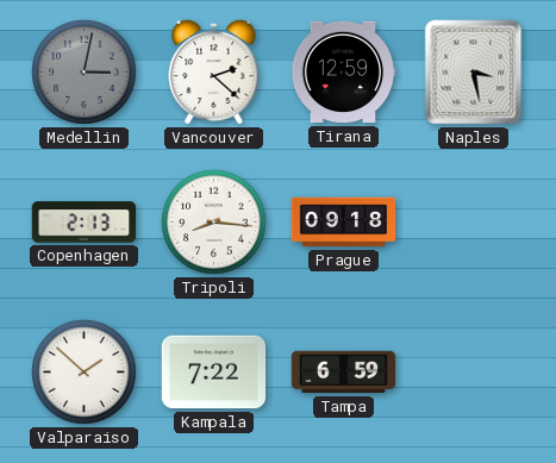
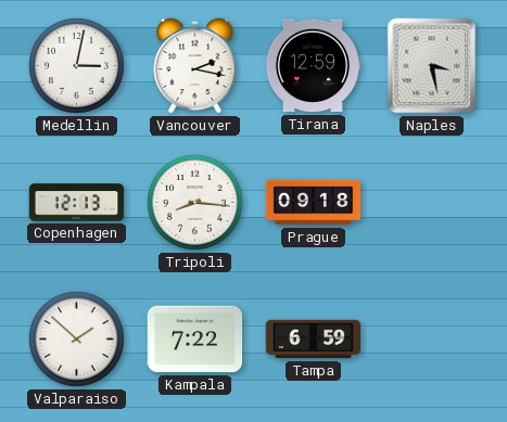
Medellin dial: grey -> white
Vancouver: 2:22 -> 2:17
Copenhagen: 2:13 -> 12:13
